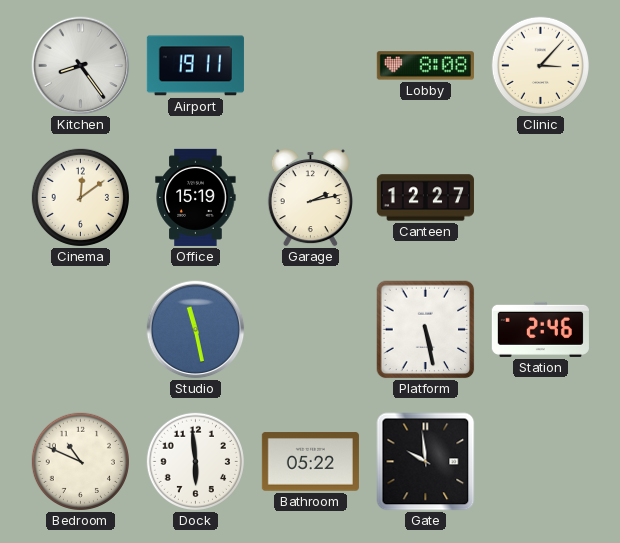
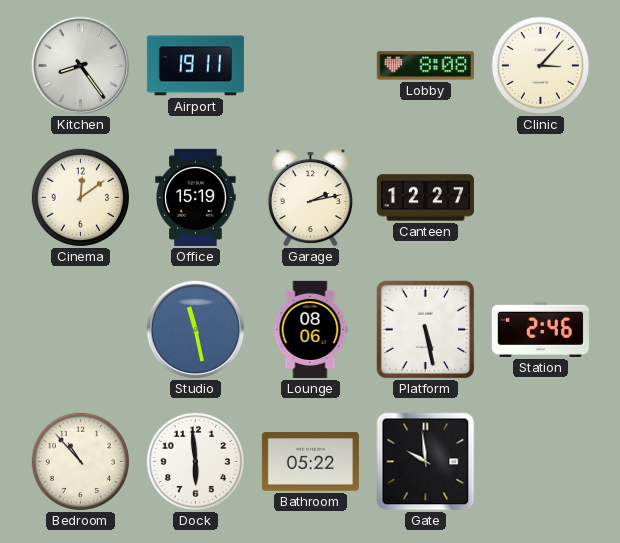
Lounge: none -> 08:06
Bedroom: 10:49 -> 10:53
